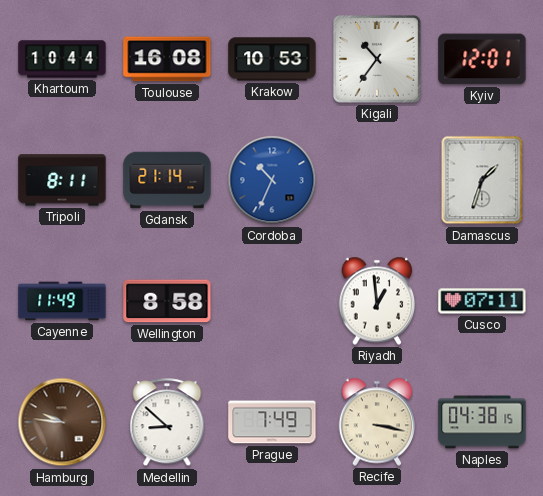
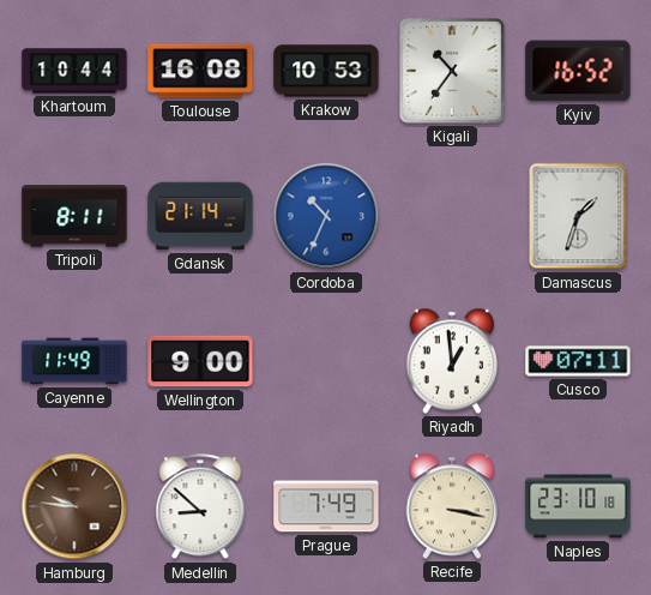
Kyiv: 12:01 -> 16:52
Wellington: 8:58 -> 9:00
Naples: 04:38 -> 23:10
